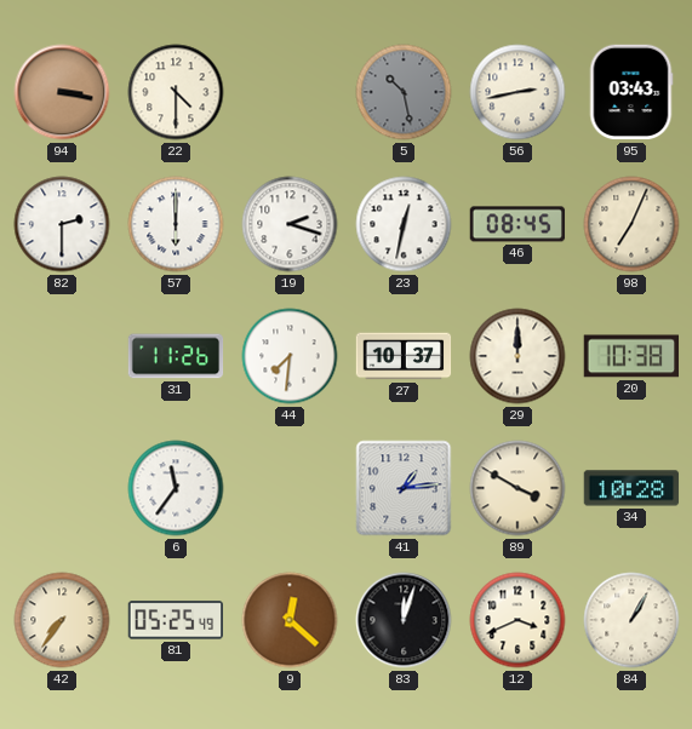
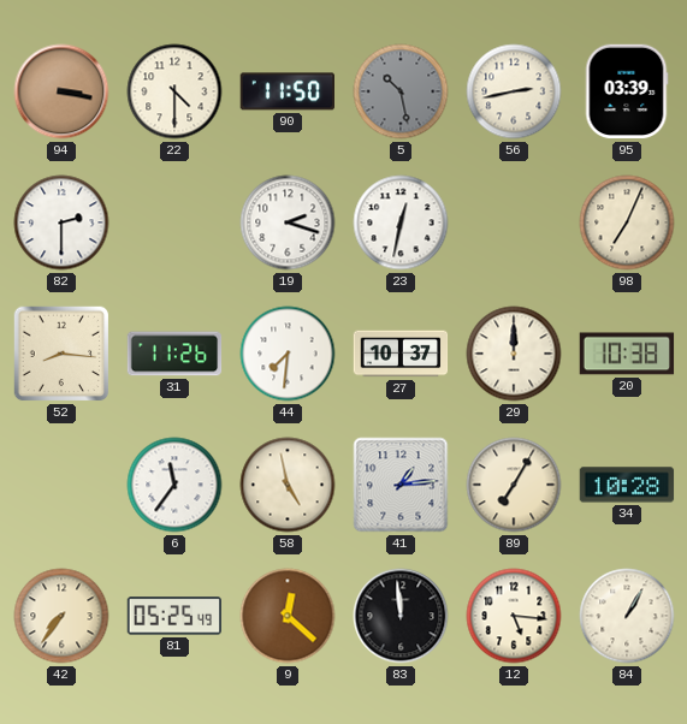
90: none -> 11:50
95: 03:43 -> 03:39
57: 6:00 -> none
46: 08:45 -> none
52: none -> 8:16
58: none -> 4:58
89: 3:50 -> 7:05
83: 12:03 -> 11:59
12: 3:41 -> 5:16
